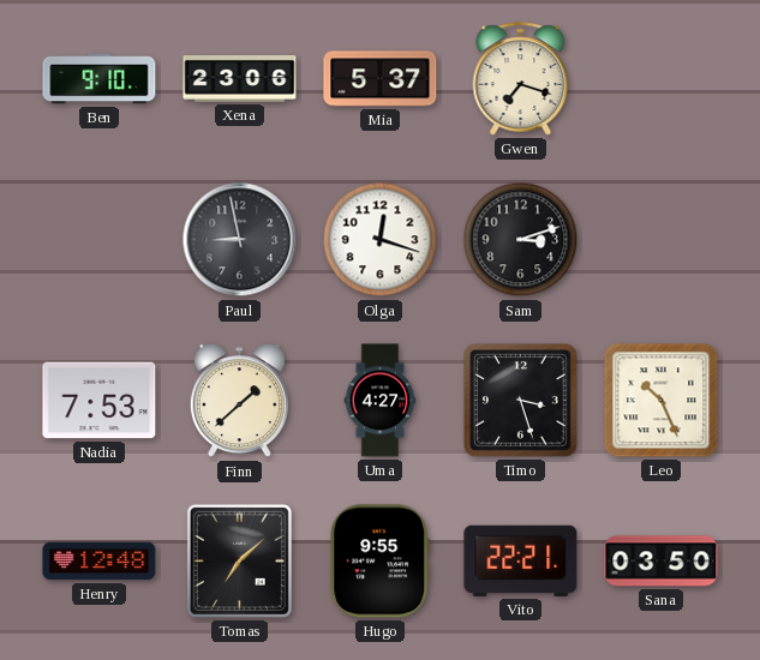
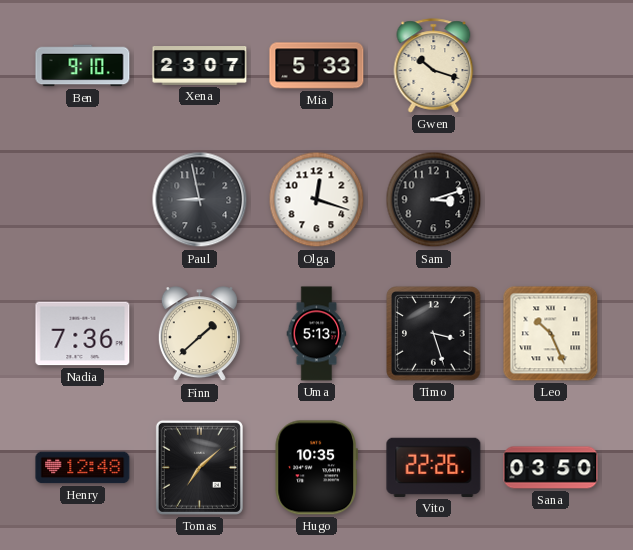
Xena: 23:06 -> 23:07
Mia: 5:37 -> 5:33
Gwen: 7:18 -> 10:18
Nadia: 7:53 -> 7:36
Uma: 4:27 -> 5:13
Hugo: 9:55 -> 10:35
Vito: 22:21 -> 22:26
